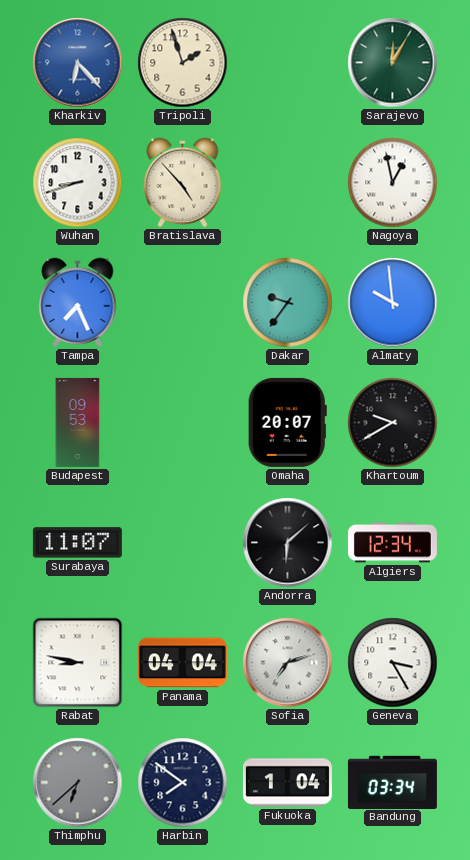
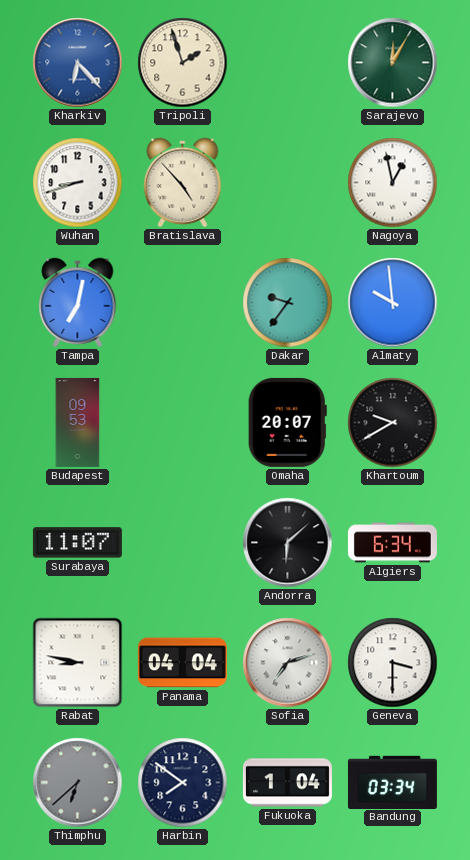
Tampa: 7:26 -> 7:02
Algiers: 12:34 -> 6:34
Geneva: 3:25 -> 3:30
